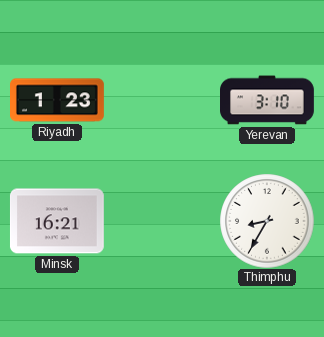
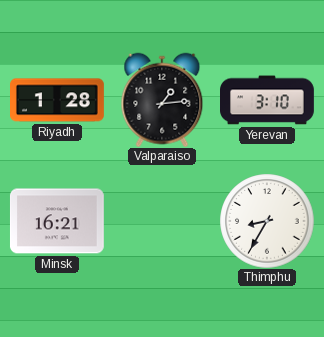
Riyadh: 1:23 -> 1:28
Valparaiso: none -> 1:14
